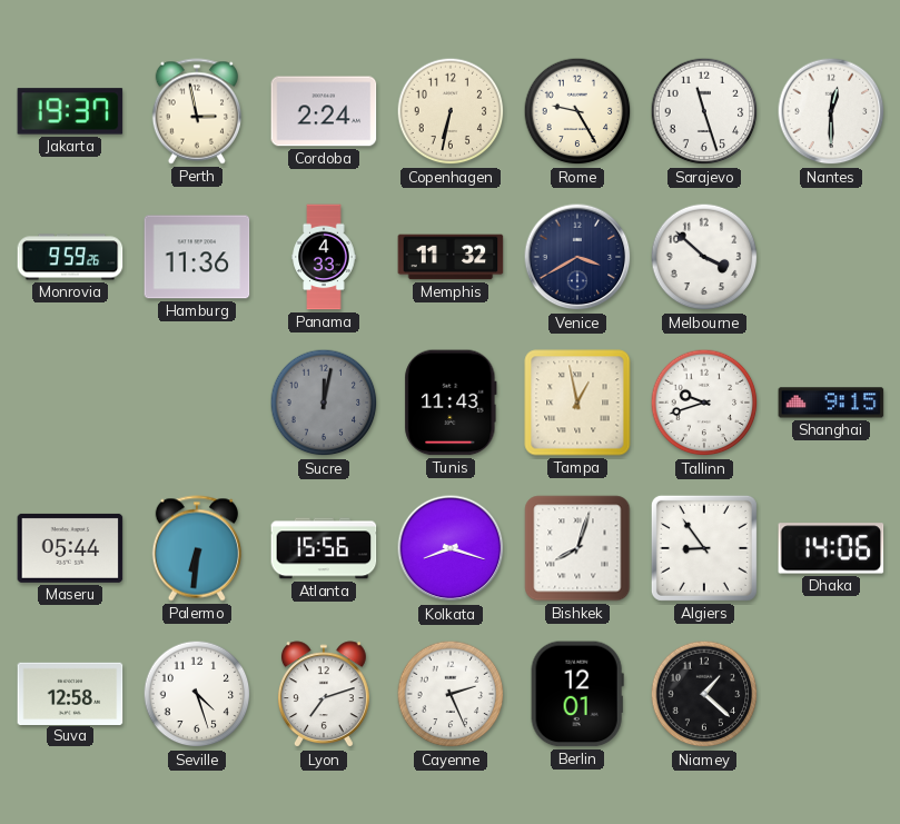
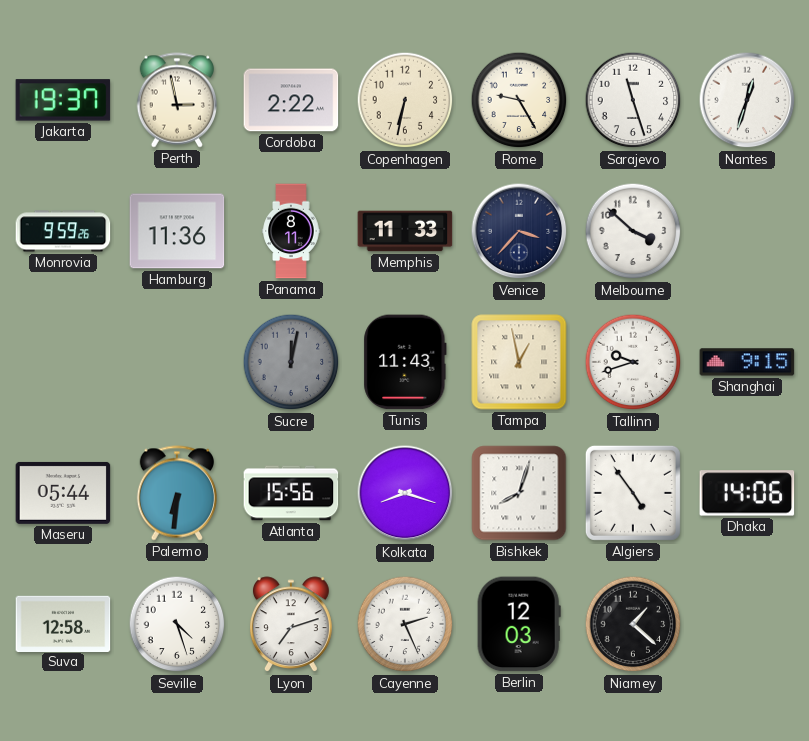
Cordoba: 2:24 -> 2:22
Nantes: 12:30 -> 12:33
Panama: 4:33 -> 8:11
Memphis: 11:32 -> 11:33
Venice: 3:40 -> 3:37
Algiers: 8:54 -> 4:54
Berlin: 12:01 -> 12:03
